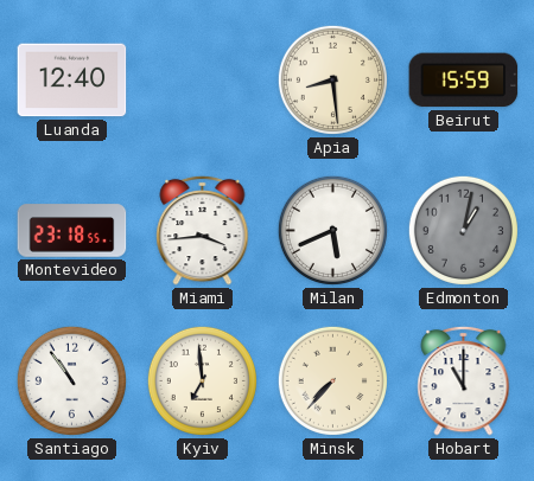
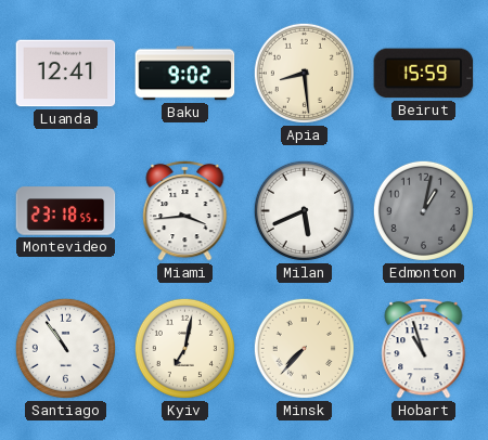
Luanda: 12:40 -> 12:41
Baku: none -> 9:02
Kyiv: 6:59 -> 7:02
Hobart: 11:00 -> 10:57
